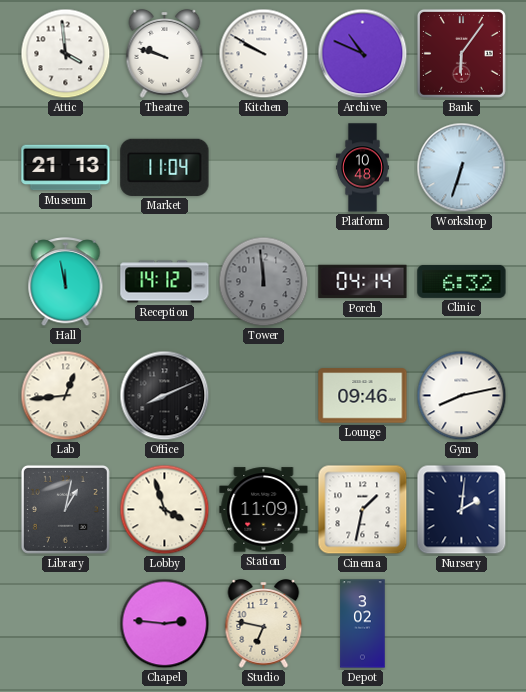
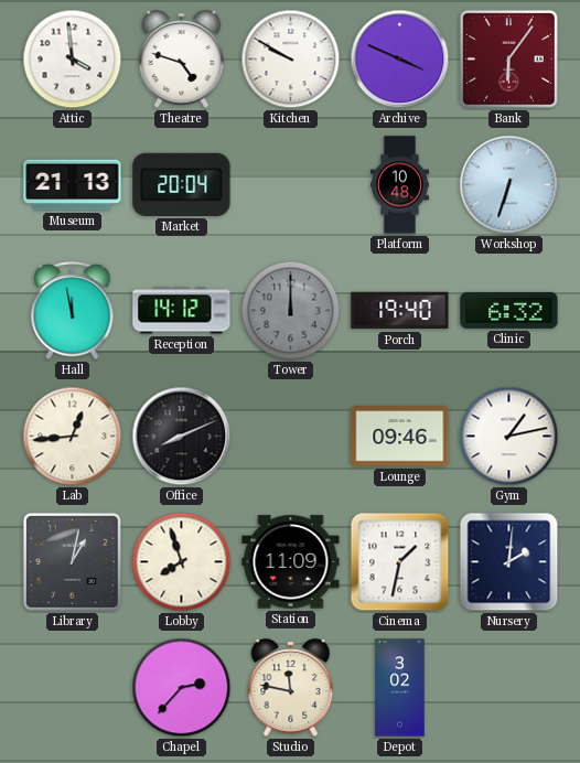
Theatre: 9:48 -> 4:48
Archive: 10:49 -> 3:49
Market: 11:04 -> 20:04
Tower: 11:59 -> 12:00
Porch: 04:14 -> 19:40
Gym: 8:13 -> 1:13
Lobby: 3:57 -> 7:57
Chapel: 2:46 -> 2:37
Studio: 6:47 -> 11:47
